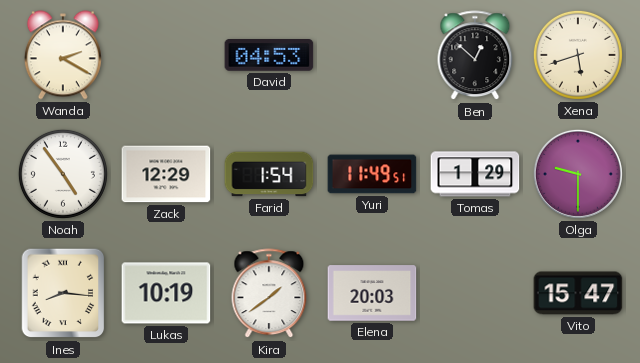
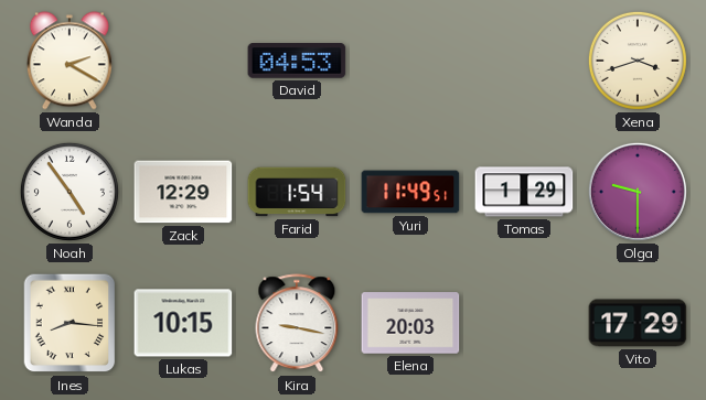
Ben: 12:52 -> none
Xena: 5:42 -> 3:42
Lukas: 10:19 -> 10:15
Kira: 1:39 -> 9:17
Vito: 15:47 -> 17:29
